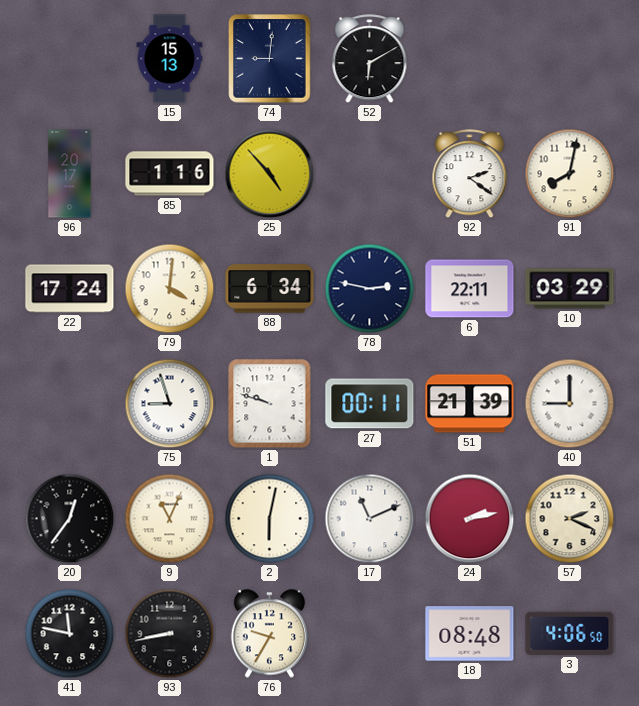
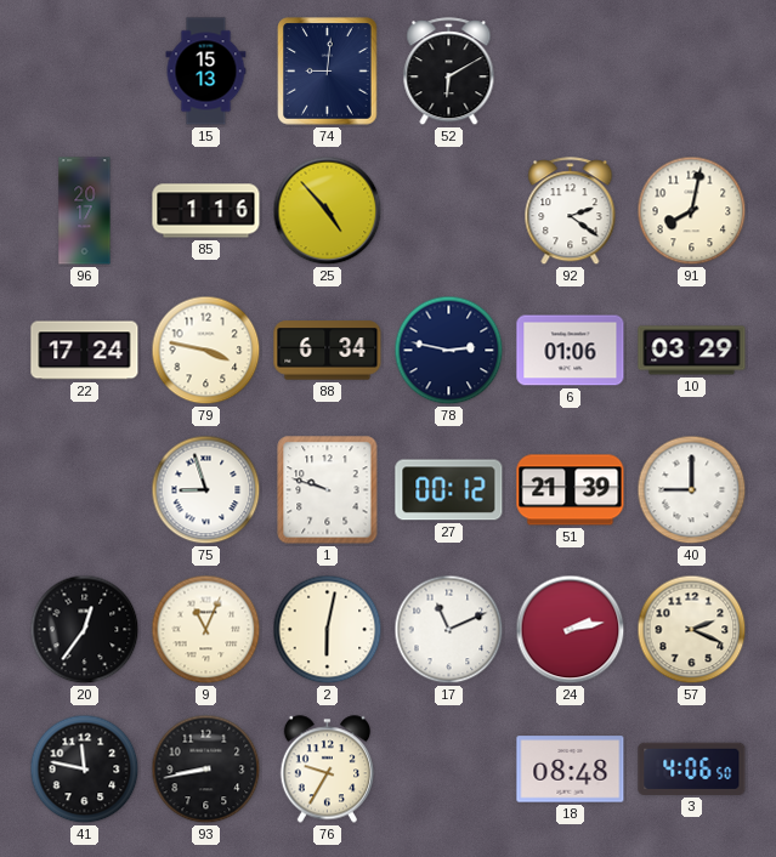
79: 4:01 -> 3:47
6: 22:11 -> 01:06
27: 00:11 -> 00:12
